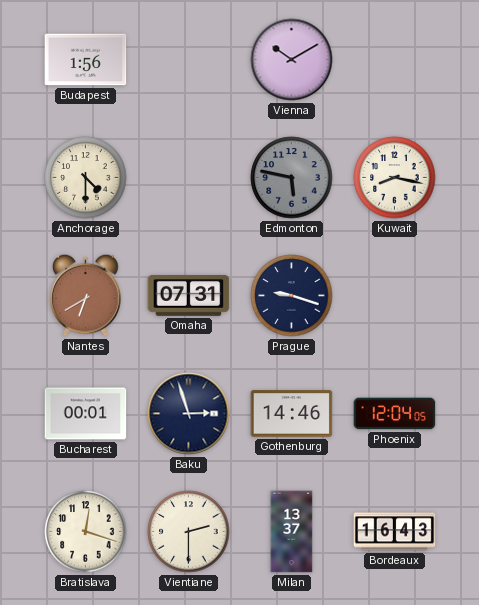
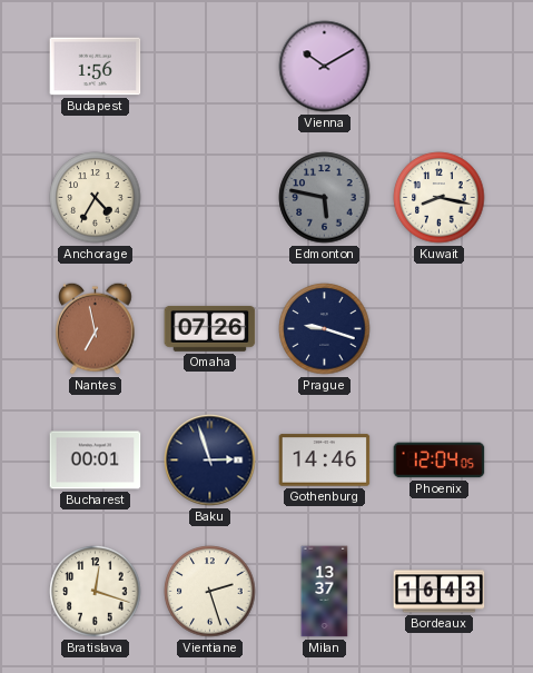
Anchorage: 4:30 -> 4:35
Nantes: 6:40 -> 6:58
Omaha: 07:31 -> 07:26
Vientiane: 2:30 -> 2:27
